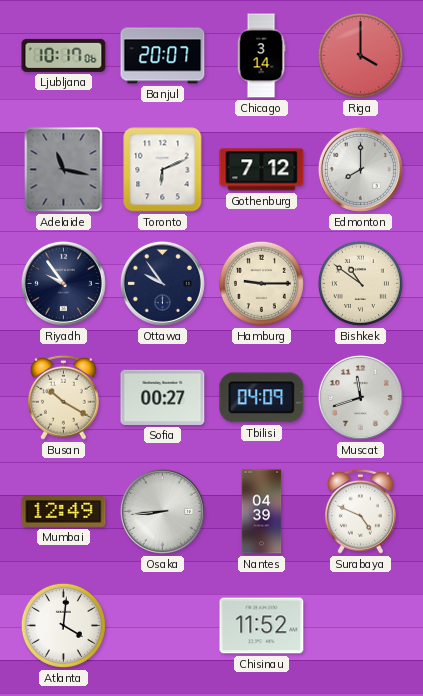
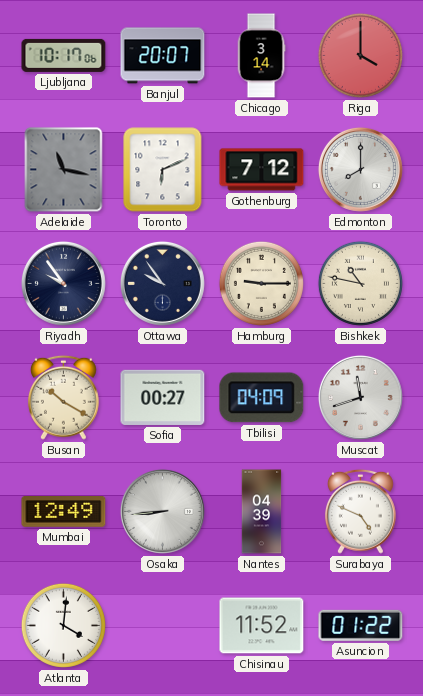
Bishkek: 10:51 -> 10:47
Asuncion: none -> 01:22
